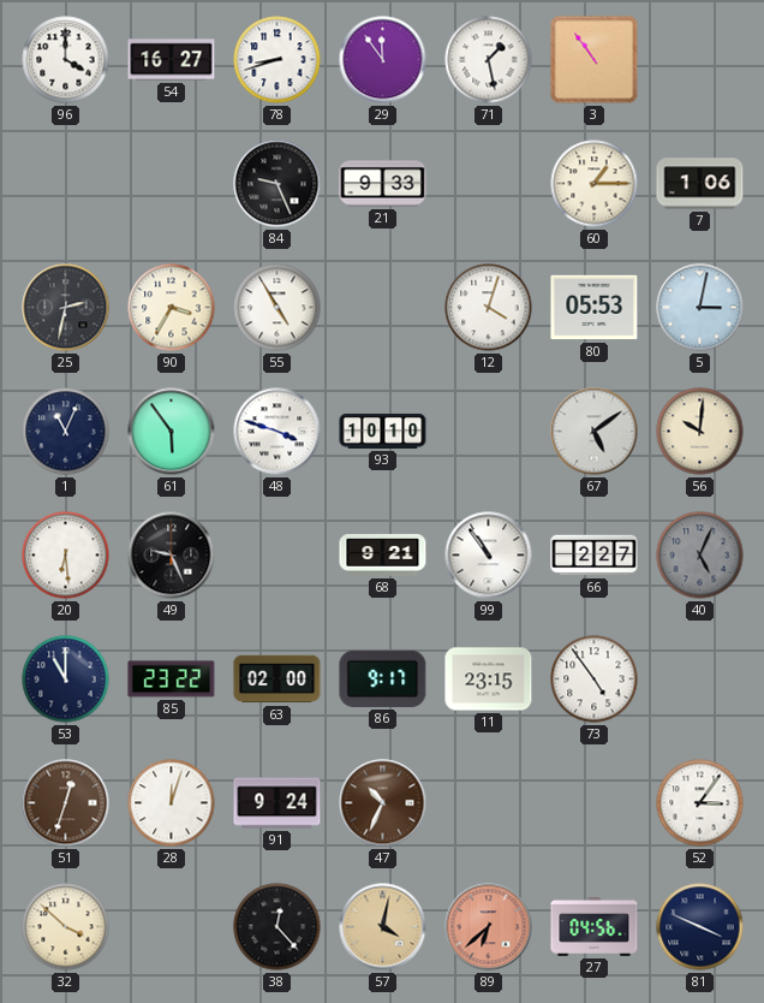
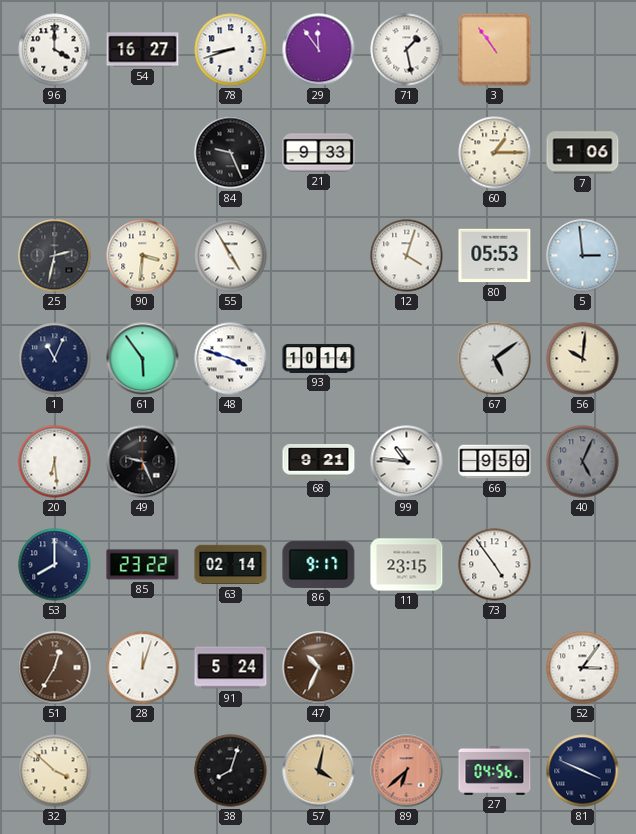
90: 3:35 -> 3:31
5: 3:02 -> 2:59
93: 10:10 -> 10:14
99: 10:54 -> 10:46
66: 2:27 -> 9:50
53: 11:00 -> 8:00
63: 02:00 -> 02:14
51: 12:33 -> 12:35
91: 9:24 -> 5:24
38: 12:23 -> 8:03
